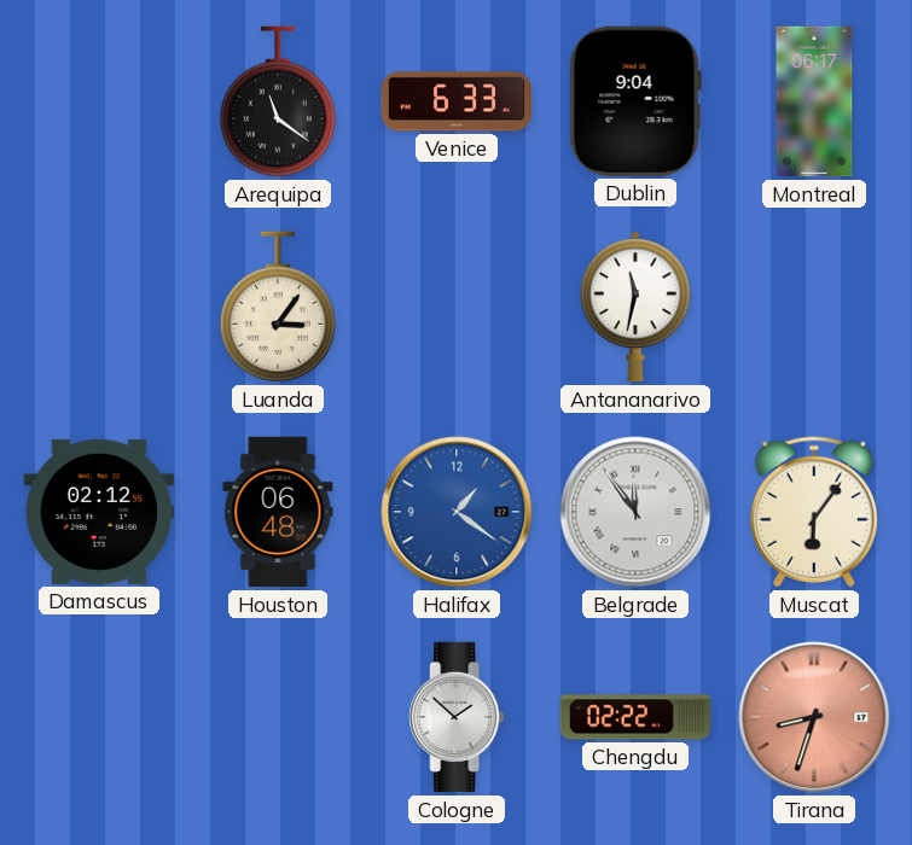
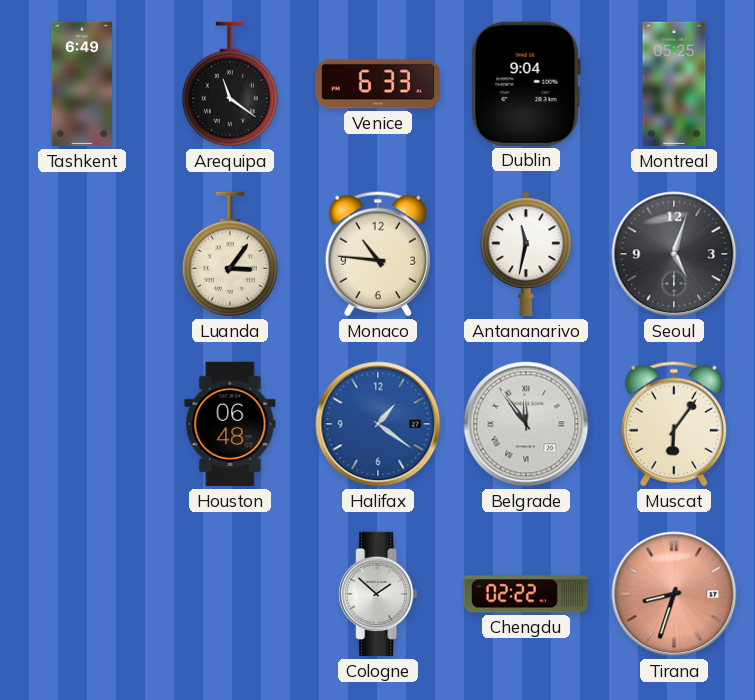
Tashkent: none -> 6:49
Montreal: 06:17 -> 05:25
Monaco: none -> 10:46
Seoul: none -> 5:03
Damascus: 02:12 -> none
